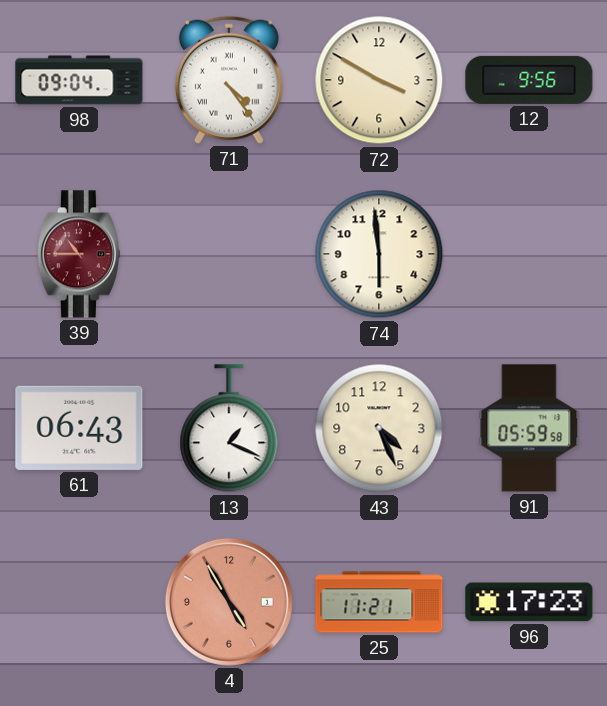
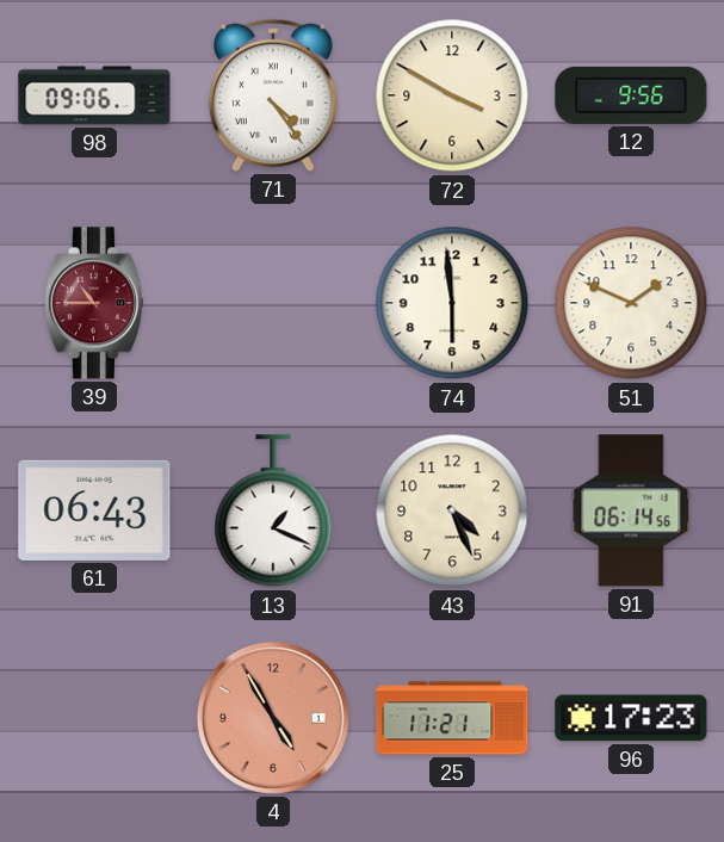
98: 09:04 -> 09:06
51: none -> 1:49
91: 05:59 -> 06:14
